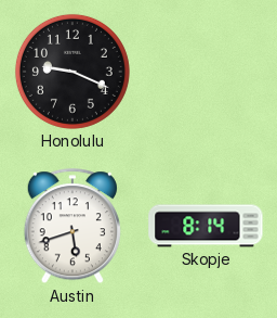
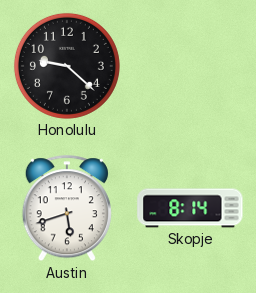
Honolulu: 9:19 -> 9:22
